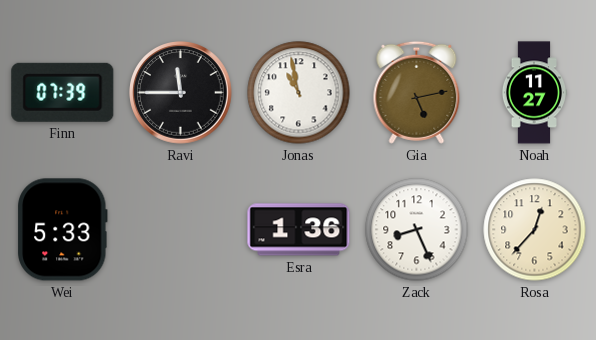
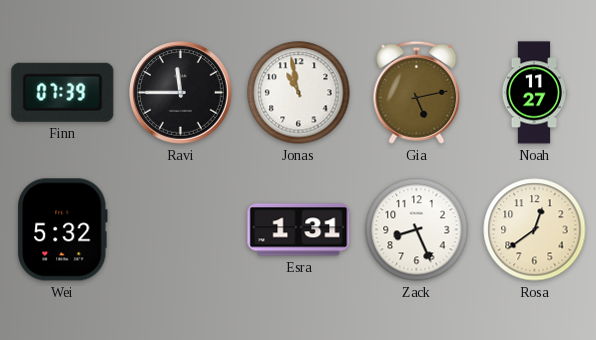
Wei: 5:33 -> 5:32
Esra: 1:36 -> 1:31
Rosa: 12:37 -> 12:39
